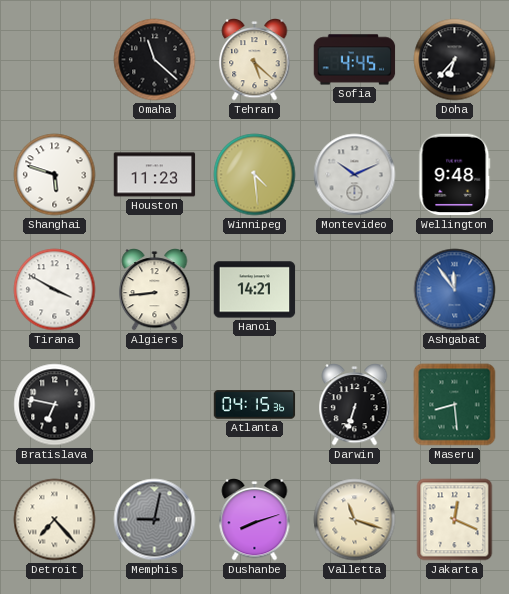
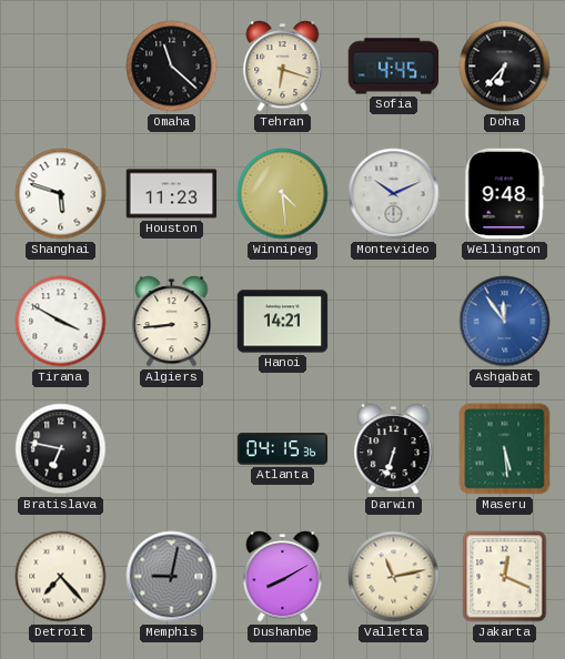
Tehran: 5:22 -> 6:18
Maseru: 8:29 -> 5:29
Dushanbe: 8:12 -> 8:10
Valletta: 11:18 -> 11:13
